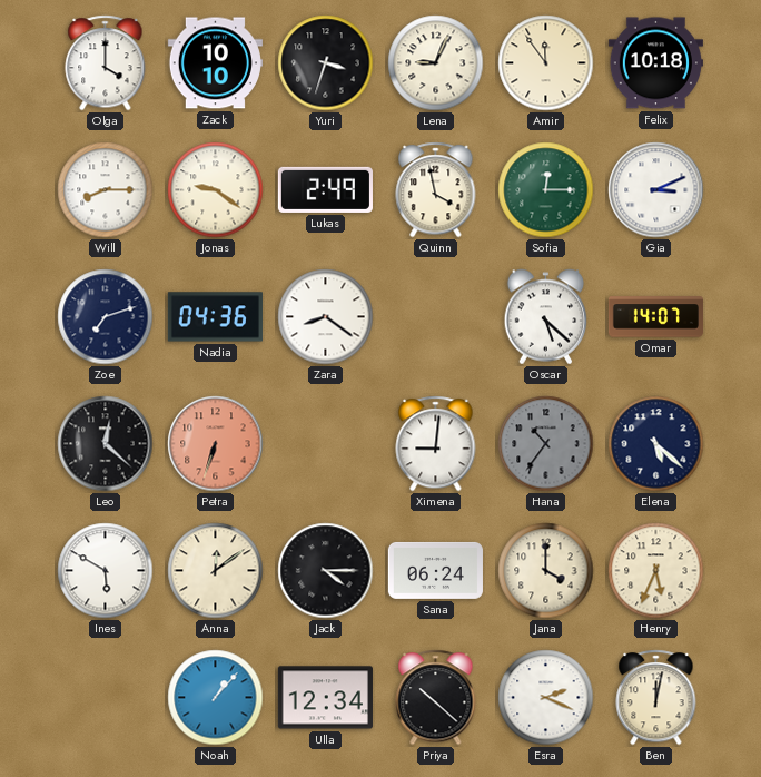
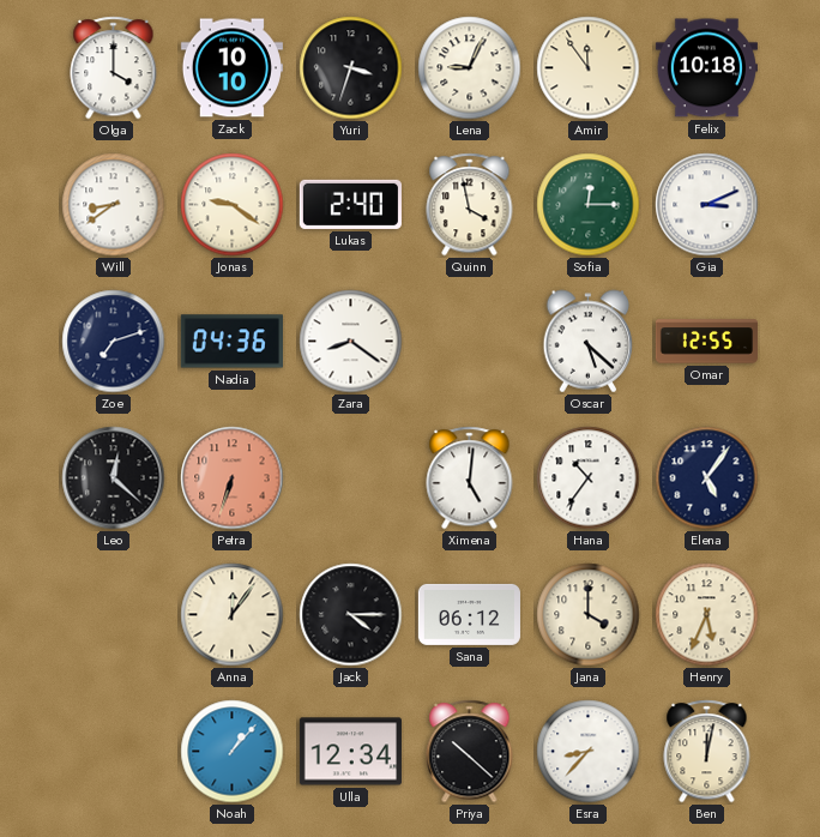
Will: 8:15 -> 8:39
Lukas: 2:49 -> 2:40
Omar: 14:07 -> 12:55
Ximena: 9:01 -> 5:01
Hana dial: grey -> white
Elena: 5:22 -> 5:06
Ines: 5:50 -> none
Anna: 12:09 -> 12:06
Sana: 06:24 -> 06:12
Esra: 2:19 -> 8:37
